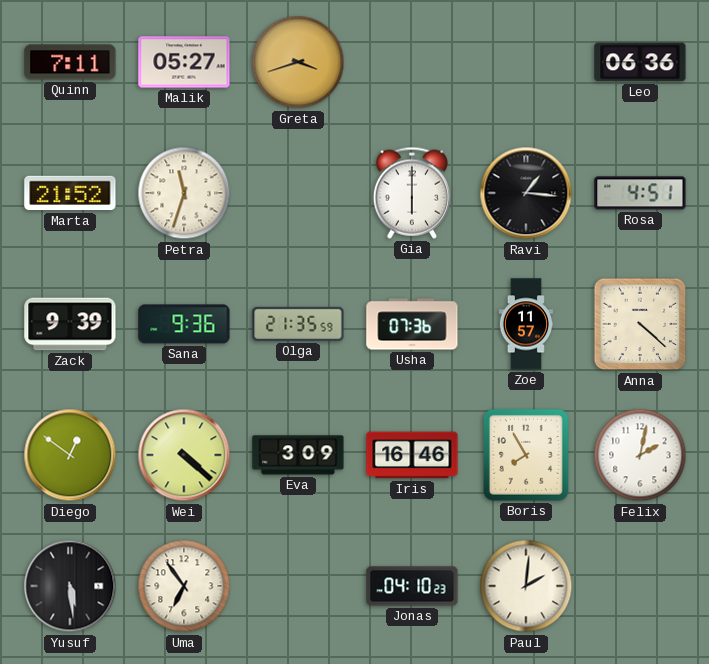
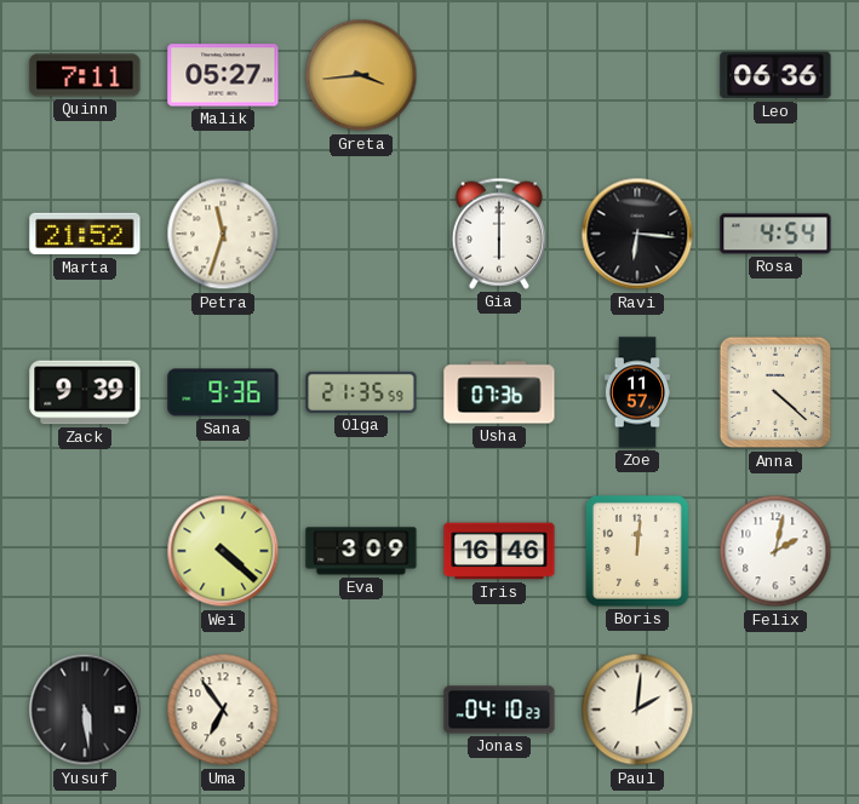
Greta: 3:42 -> 3:44
Ravi: 1:16 -> 6:16
Rosa: 4:51 -> 4:54
Diego: 12:51 -> none
Boris: 7:55 -> 12:01
